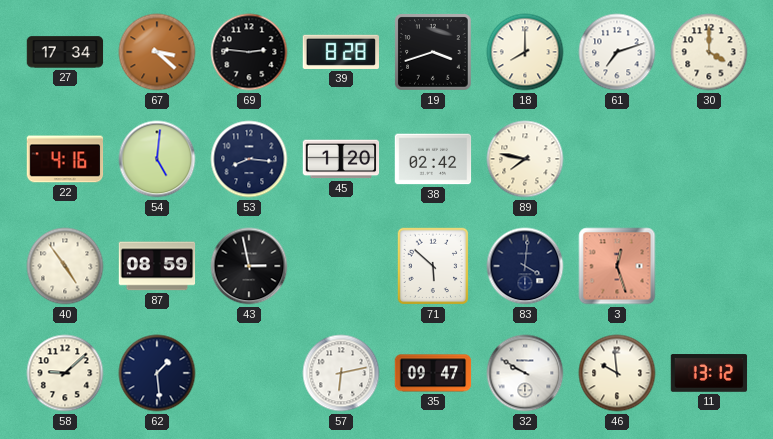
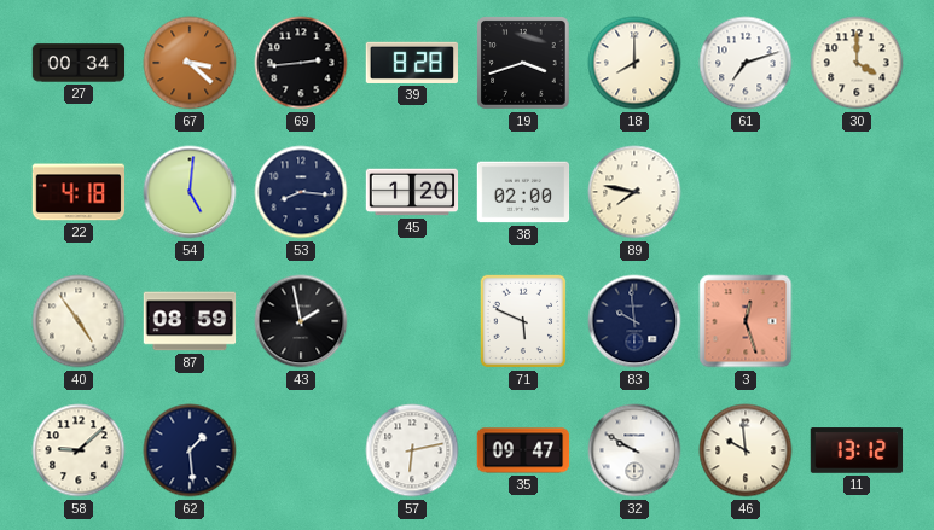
27: 17:34 -> 00:34
69: 2:46 -> 2:44
22: 4:16 -> 4:18
38: 02:42 -> 02:00
43: 2:58 -> 1:58
71: 5:52 -> 5:49
83: 4:01 -> 9:59
